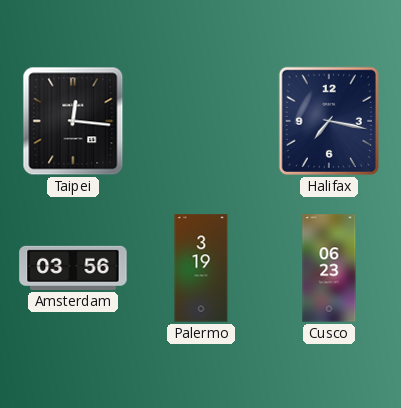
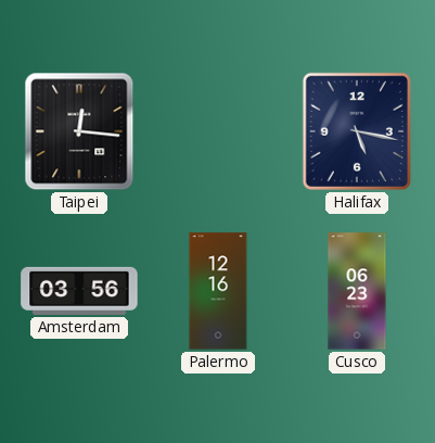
Halifax: 7:17 -> 5:17
Palermo: 3:19 -> 12:16
